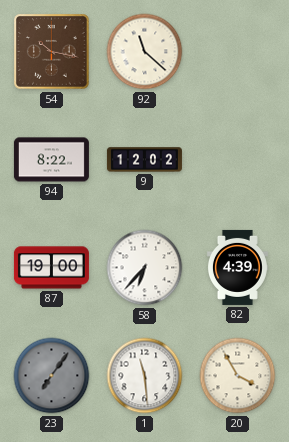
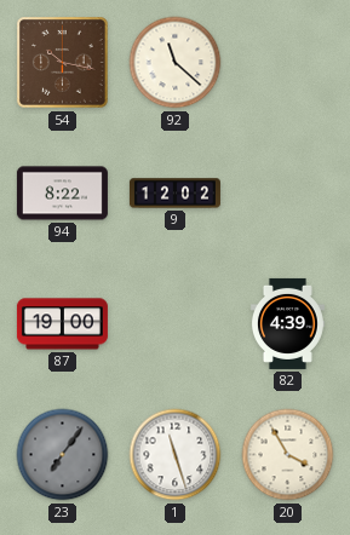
58: 6:37 -> none
1: 11:29 -> 11:27
